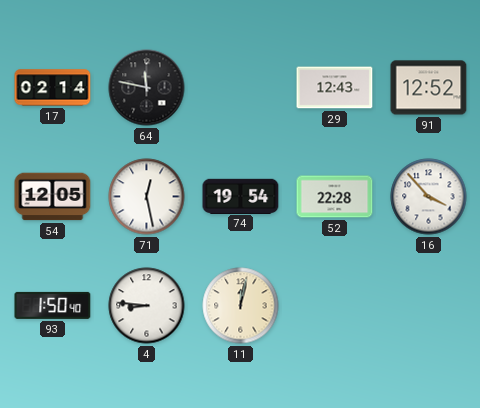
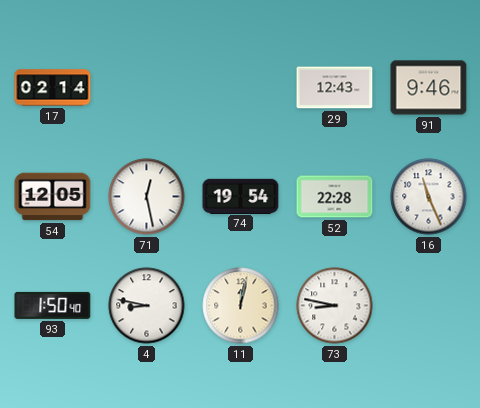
64: 11:47 -> none
91: 12:52 -> 9:46
16: 3:53 -> 11:26
4: 8:46 -> 8:47
73: none -> 8:47
